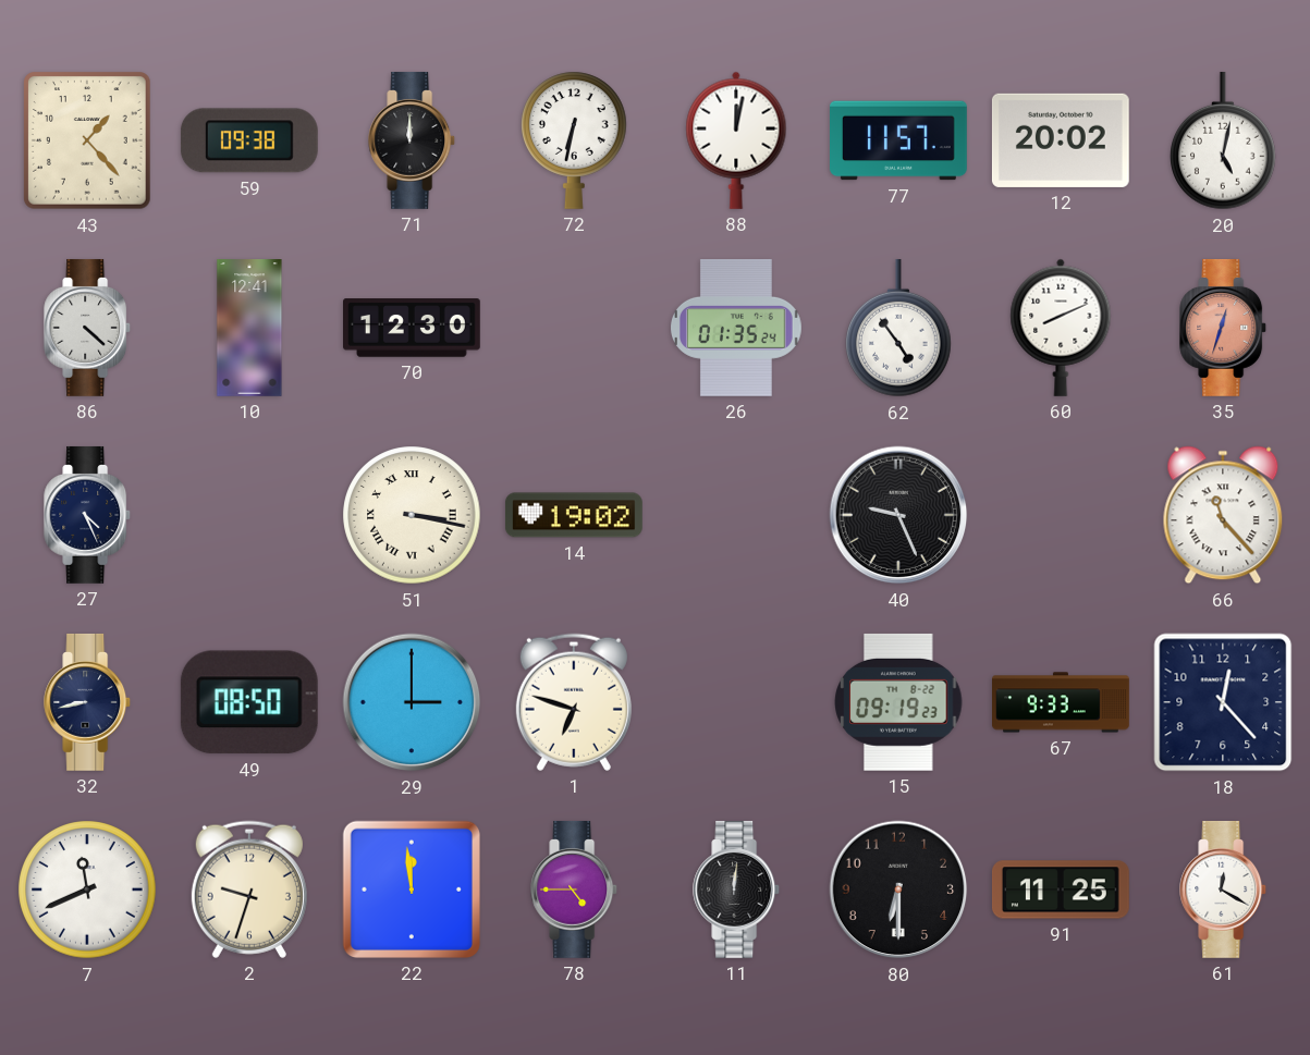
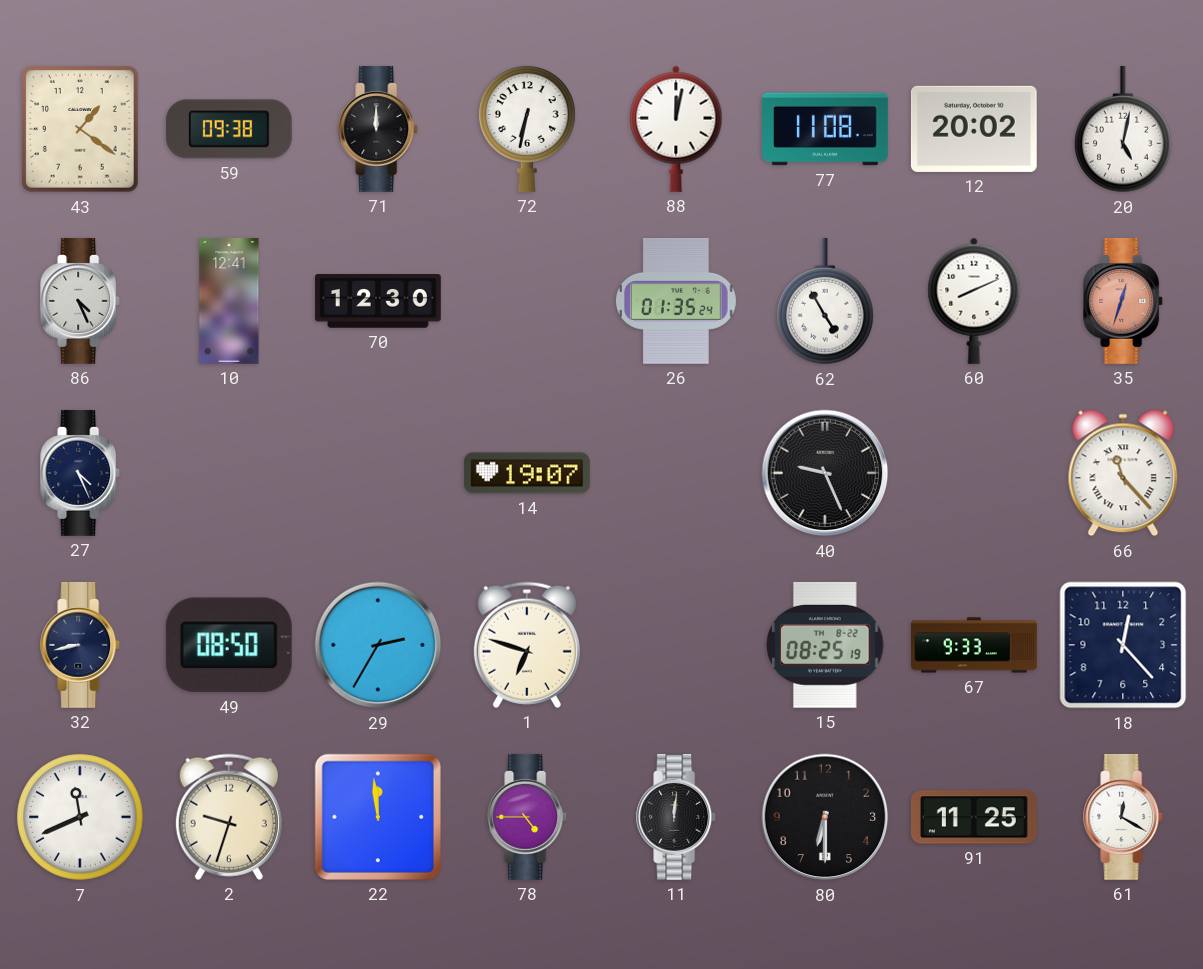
43: 1:23 -> 1:21
77: 11:57 -> 11:08
86: 4:22 -> 4:26
62: 4:54 -> 4:55
51: 3:17 -> none
14: 19:02 -> 19:07
29: 3:00 -> 2:35
15: 09:19 -> 08:25
